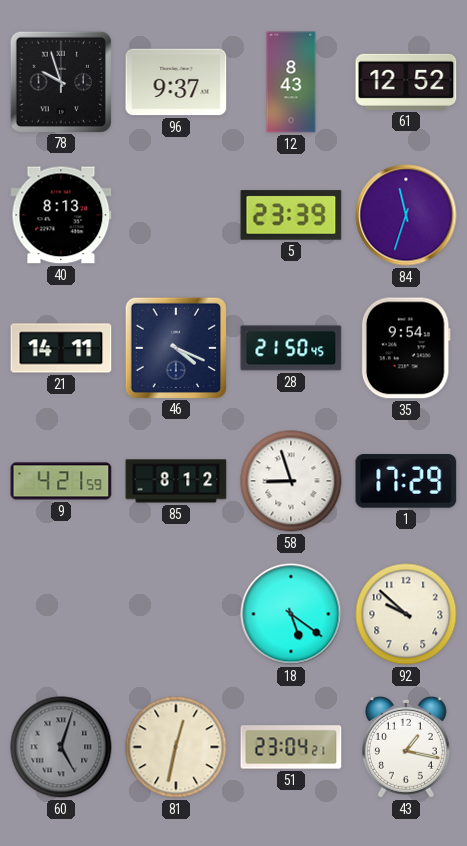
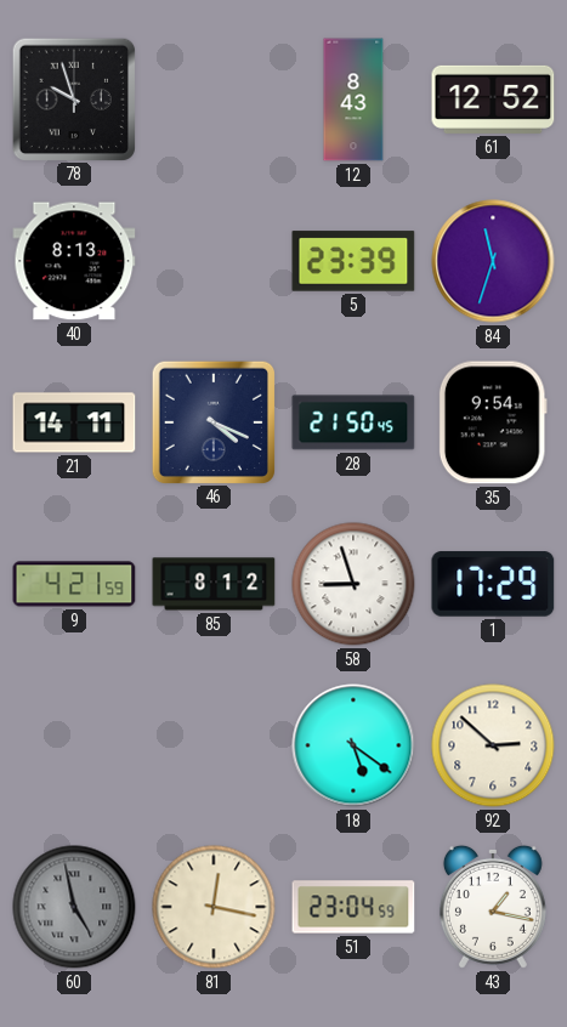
96: 9:37 -> none
92: 9:52 -> 2:52
60: 5:03 -> 4:58
81: 12:32 -> 12:17
51: 23:04:21 -> 23:04:59
